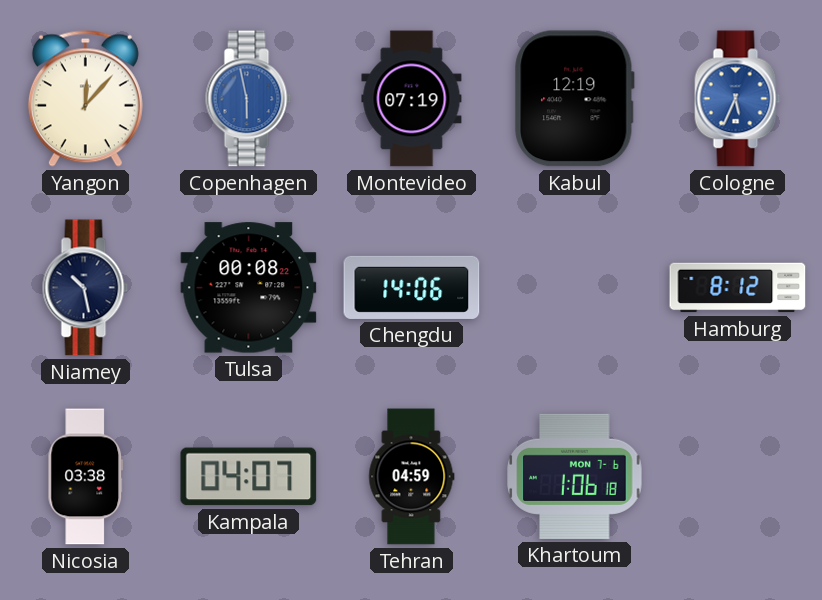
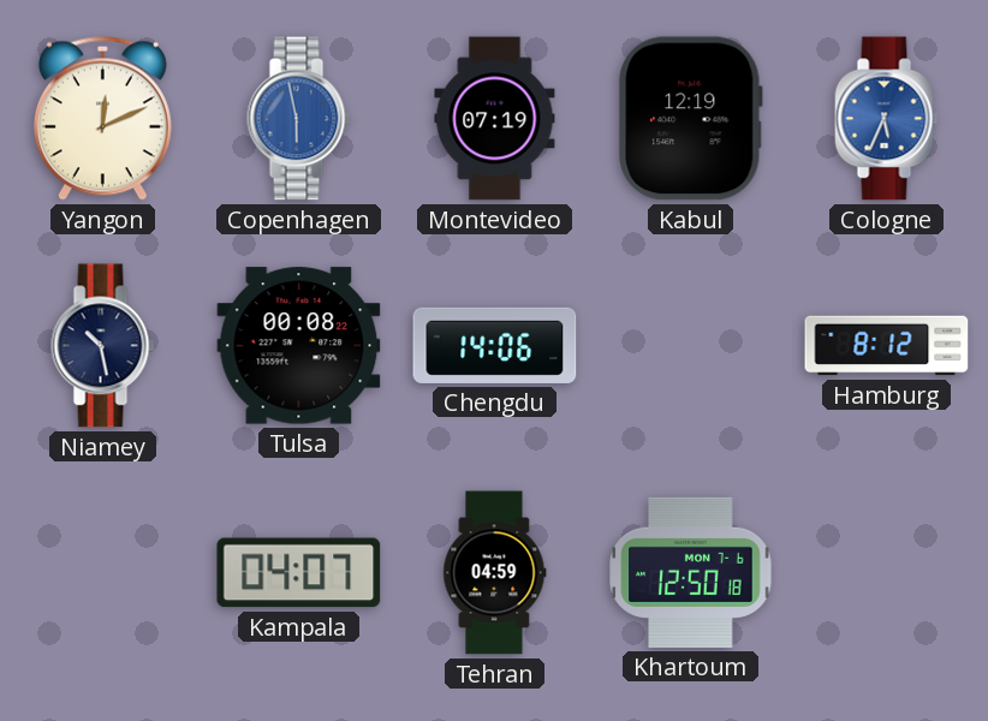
Yangon: 12:07 -> 12:11
Nicosia: 03:38 -> none
Khartoum: 1:06 -> 12:50
